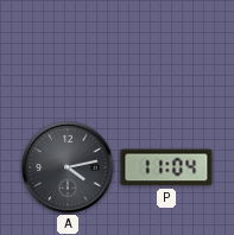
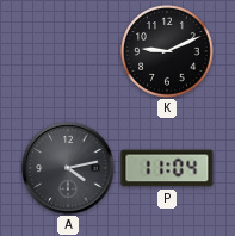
K: none -> 9:11
